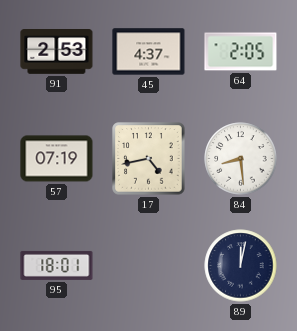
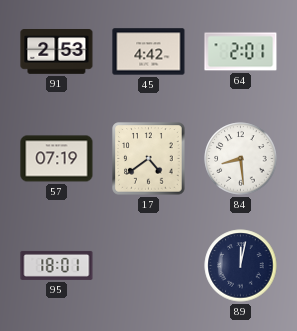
45: 4:37 -> 4:42
64: 2:05 -> 2:01
17: 4:43 -> 4:39
